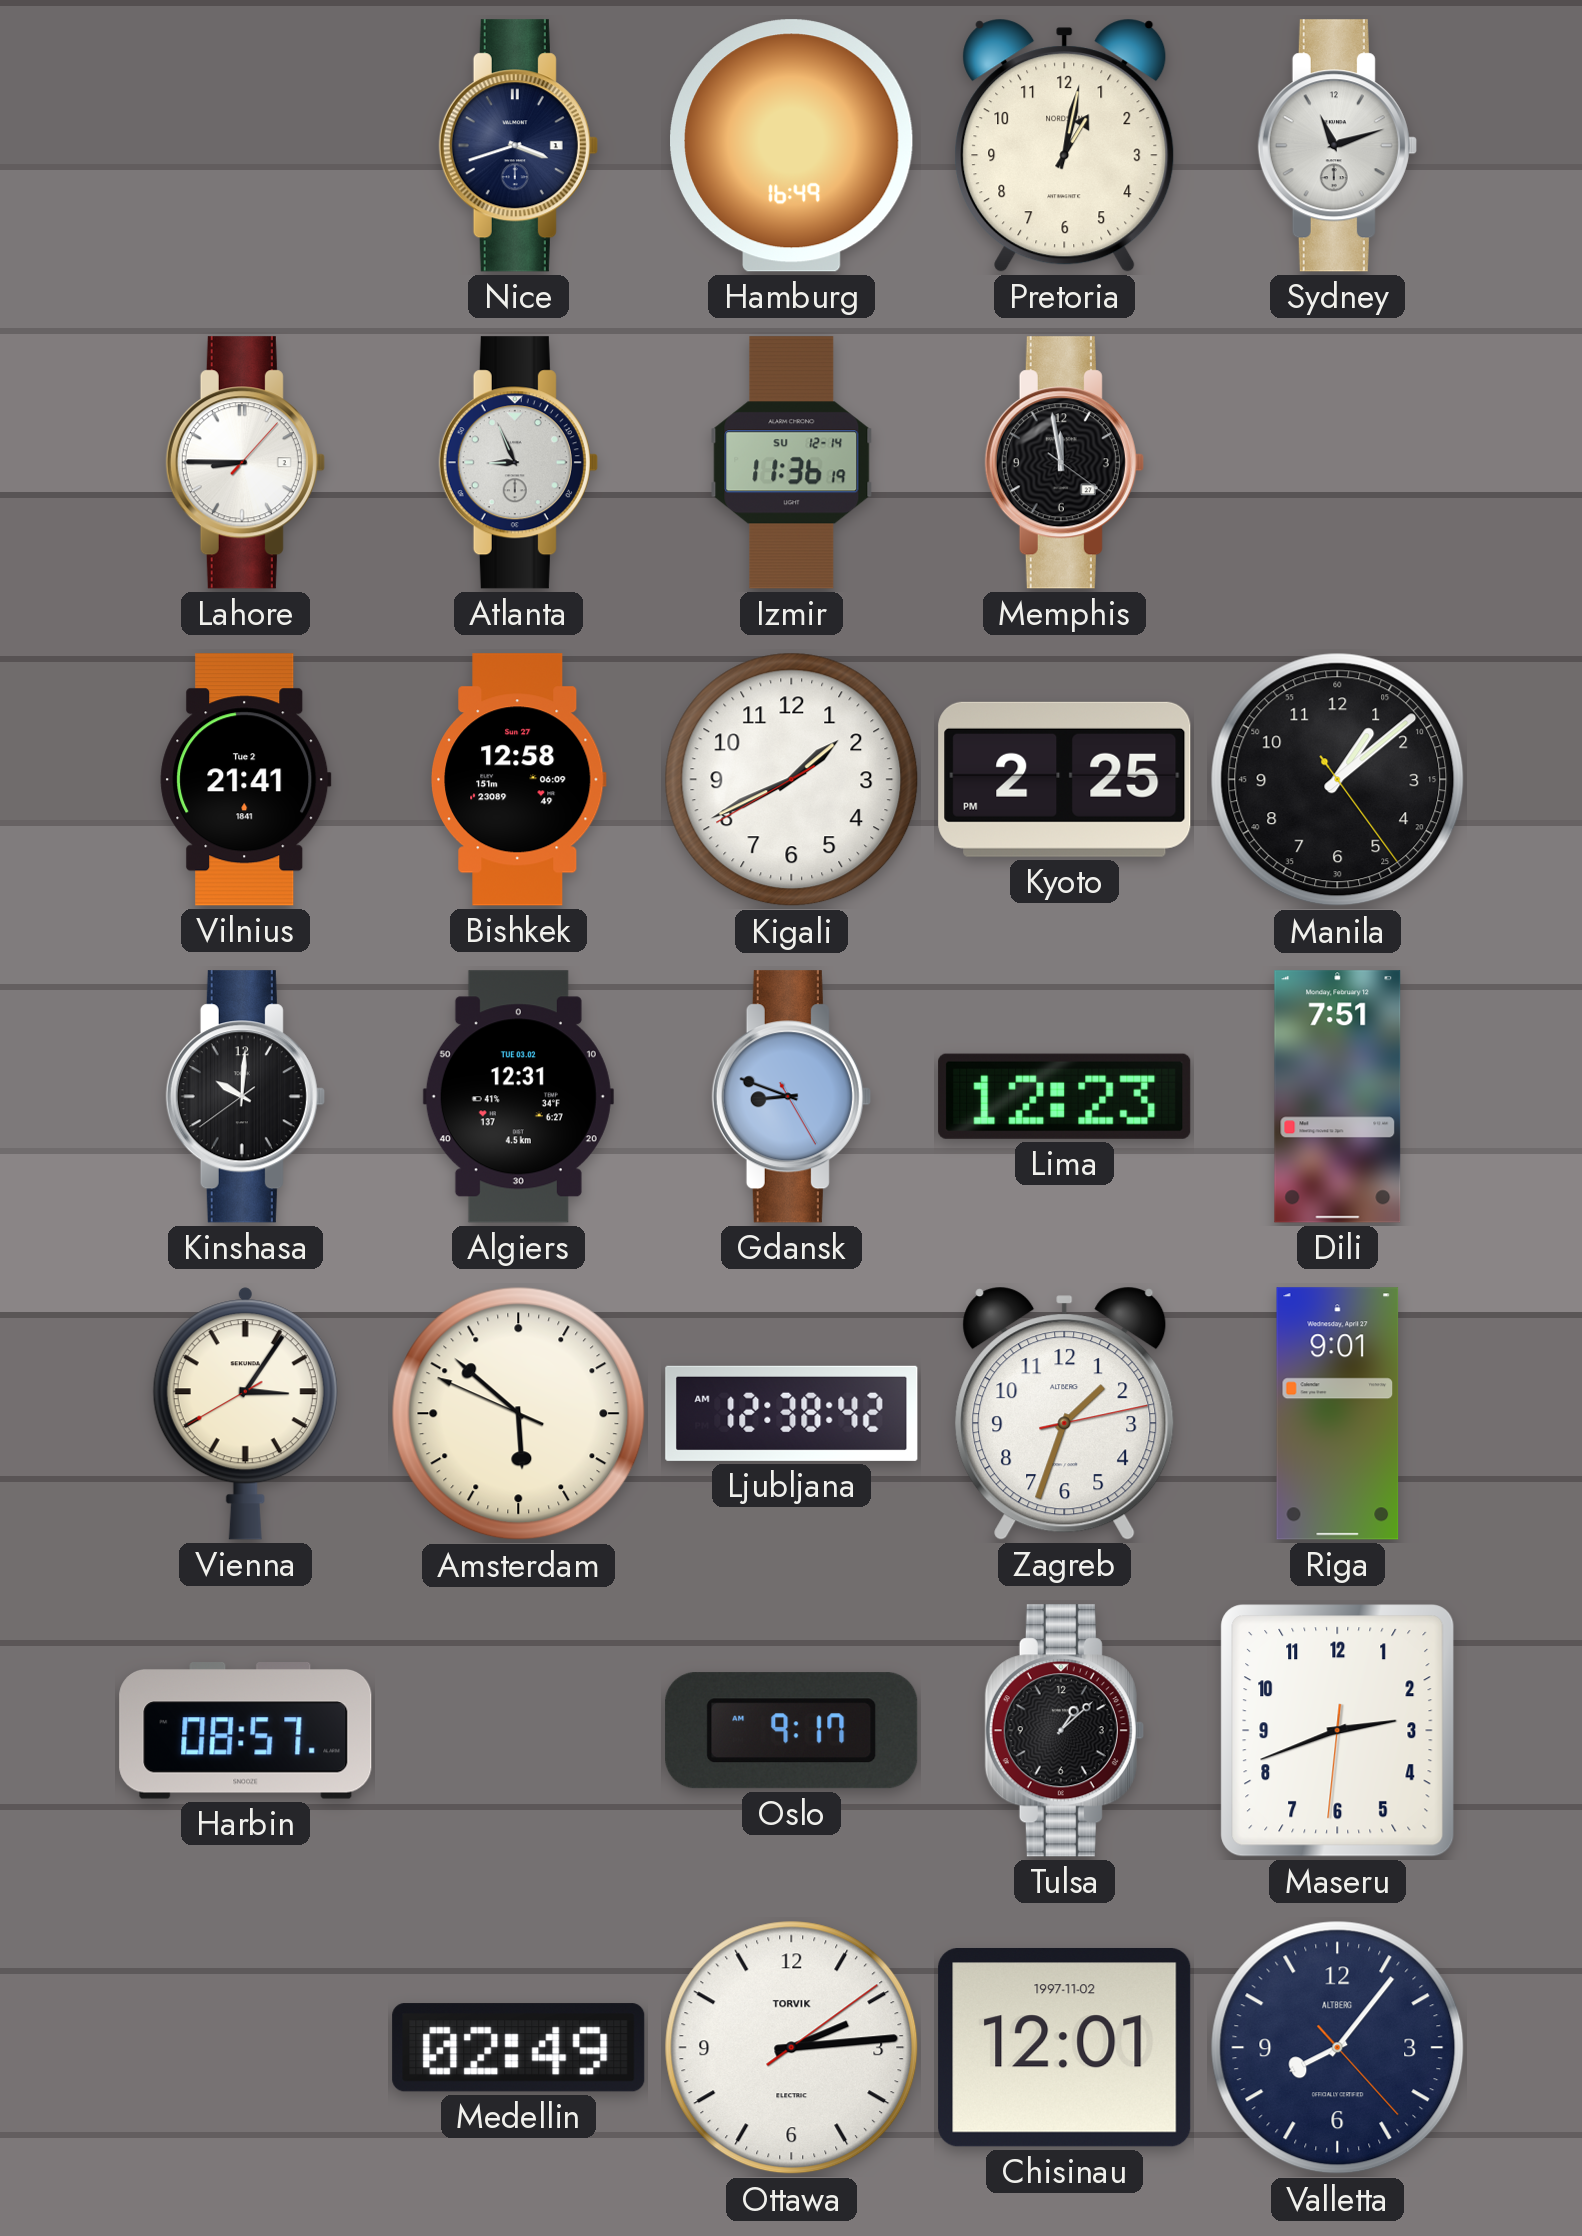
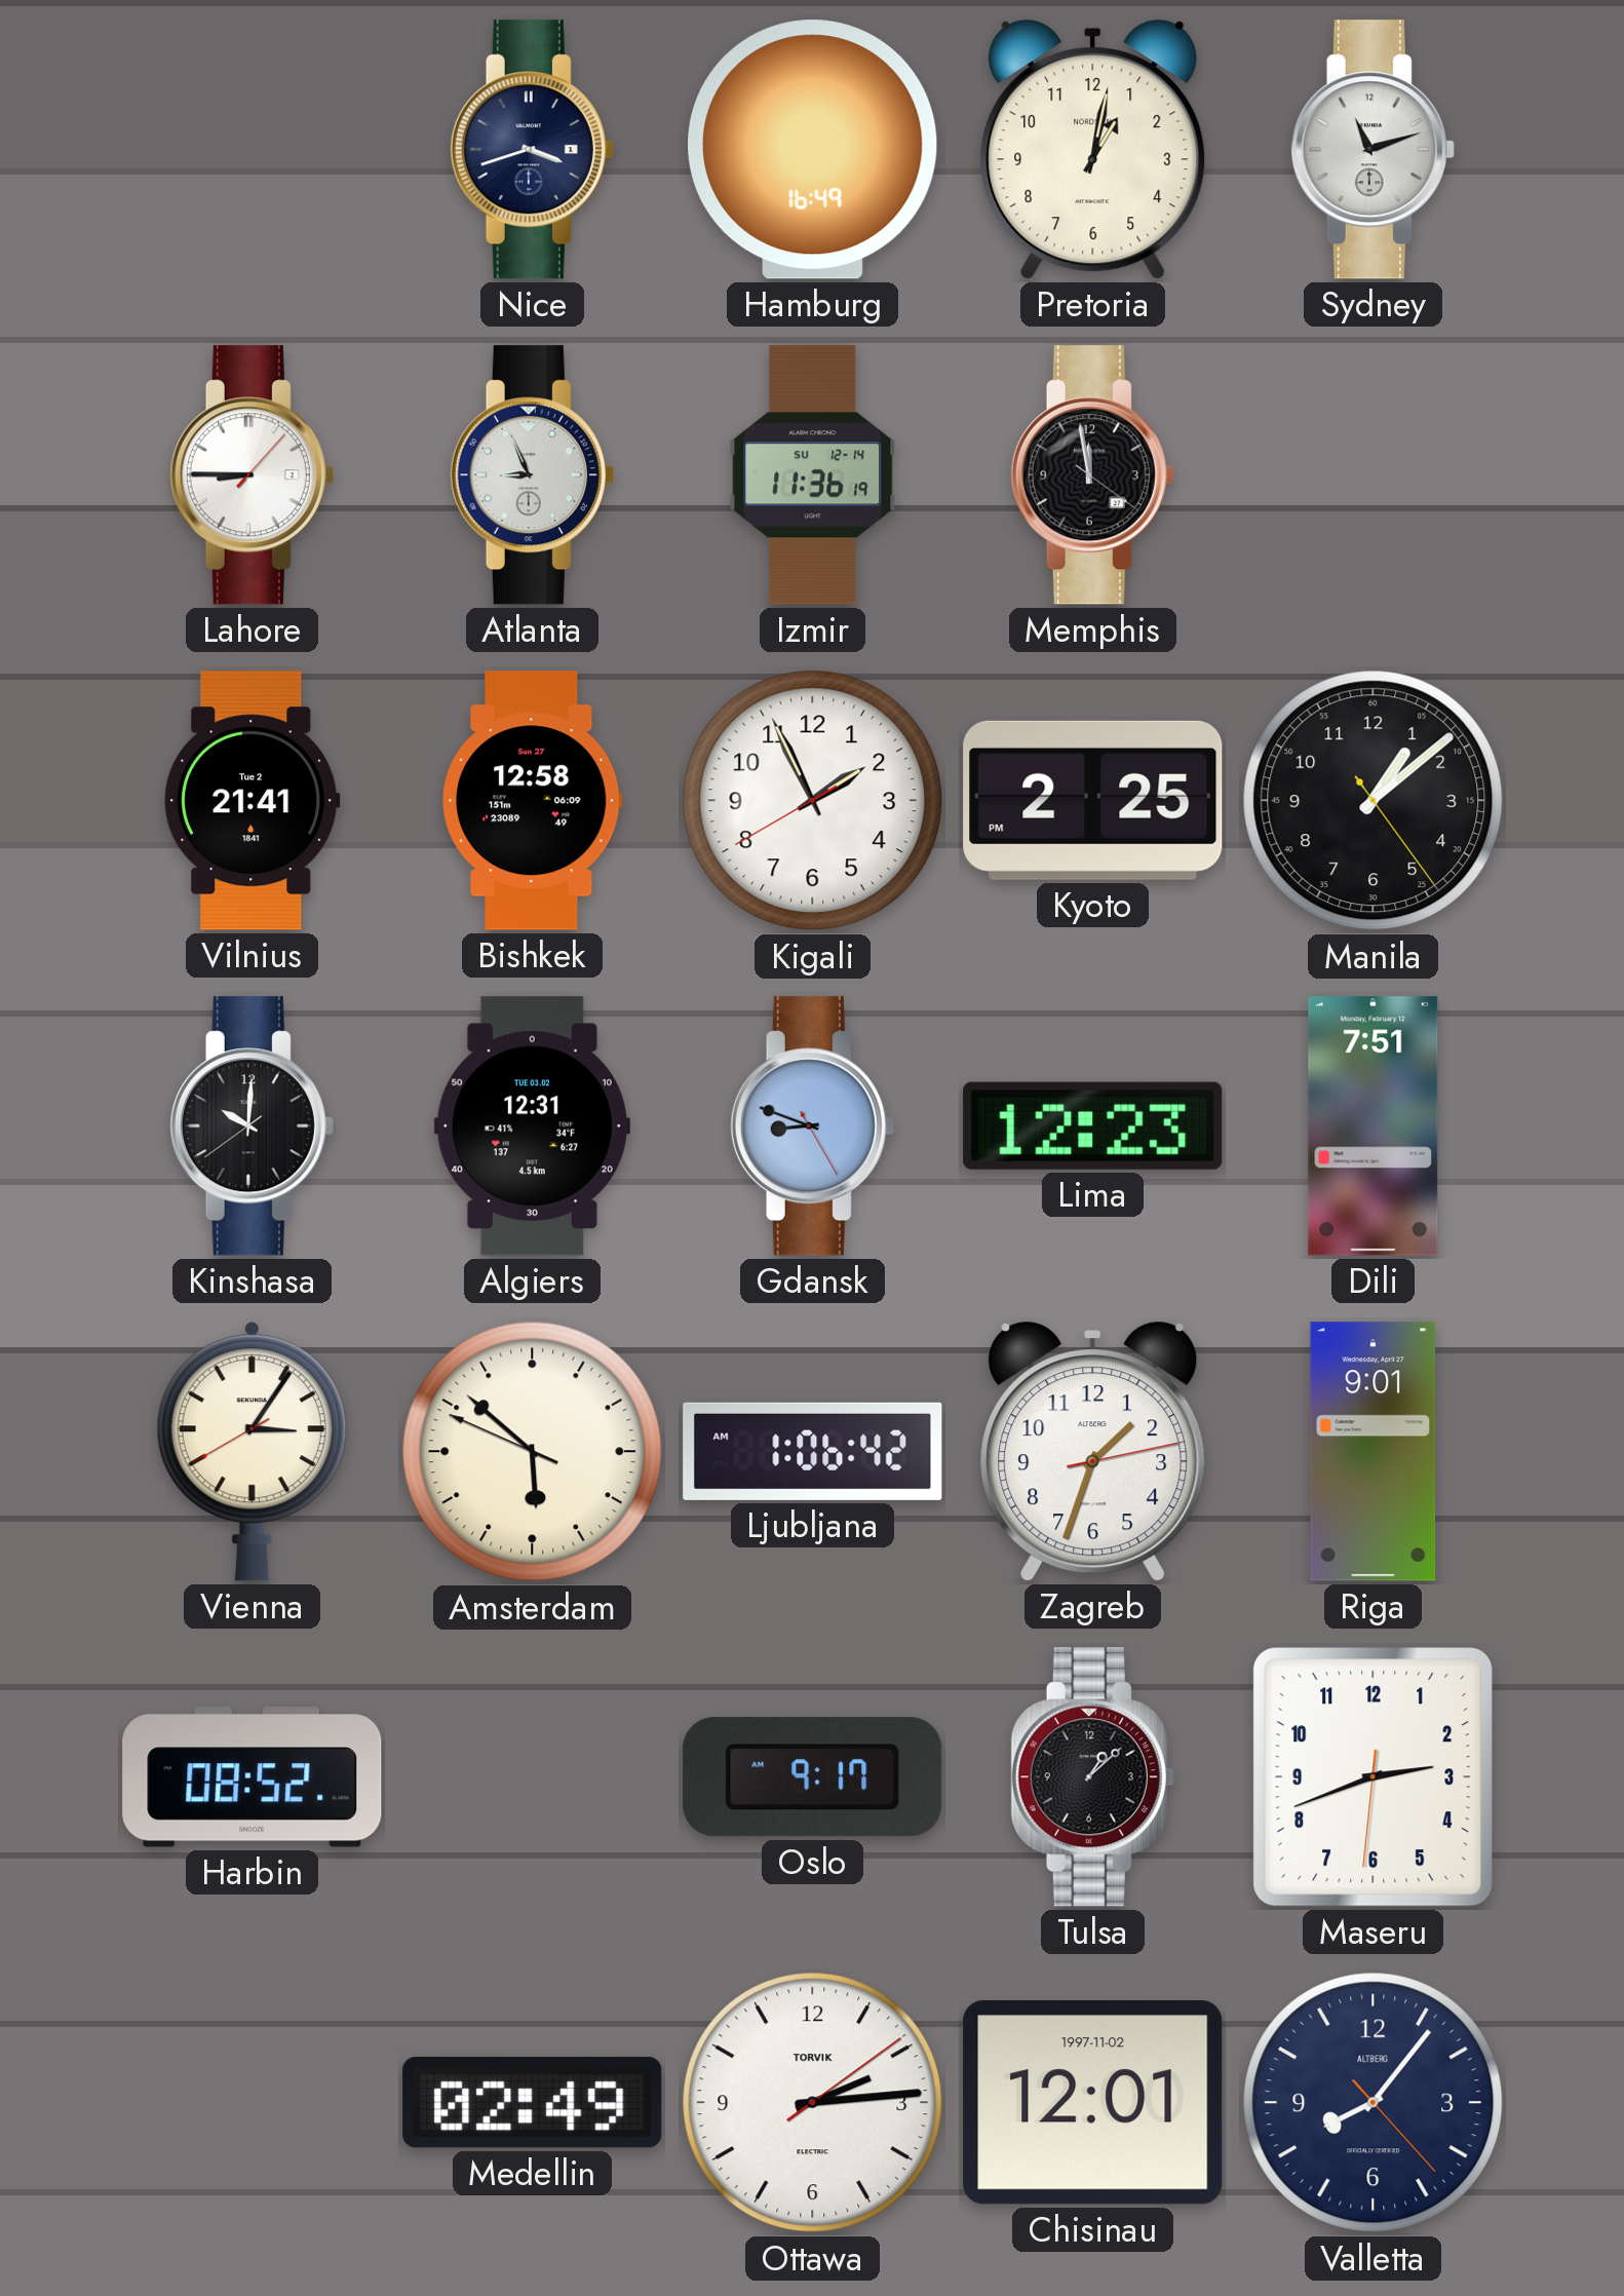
Kigali: 1:40 -> 1:55
Ljubljana: 12:38 -> 1:06
Harbin: 08:57 -> 08:52
